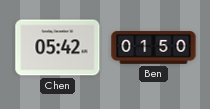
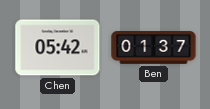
Ben: 01:50 -> 01:37
